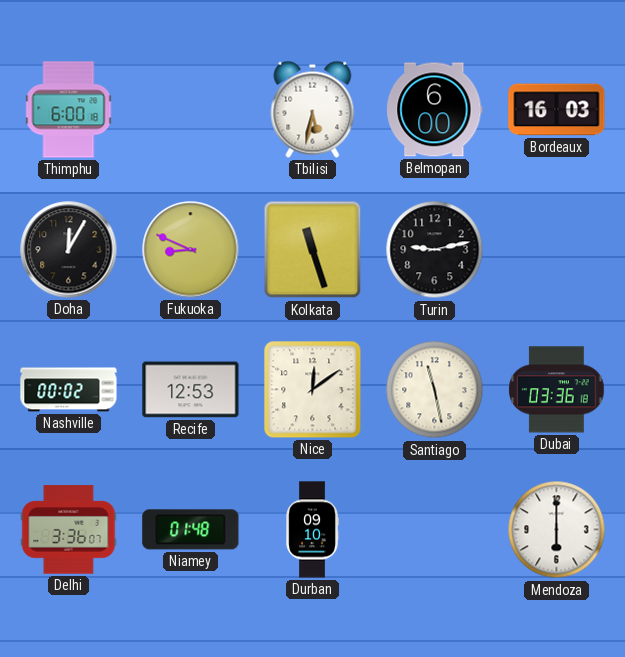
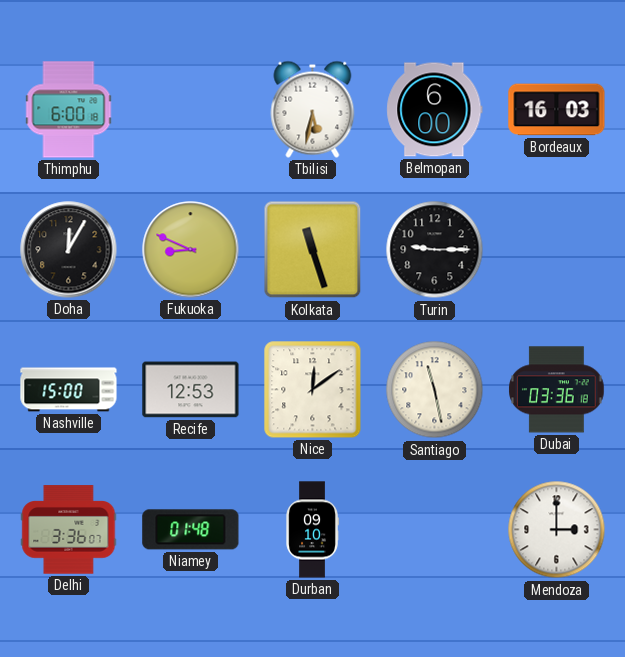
Turin: 9:13 -> 9:15
Nashville: 00:02 -> 15:00
Mendoza: 6:00 -> 3:00
